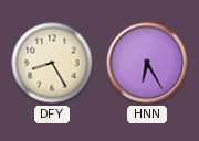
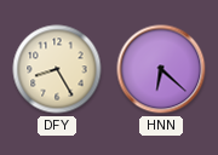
HNN: 6:25 -> 6:22
